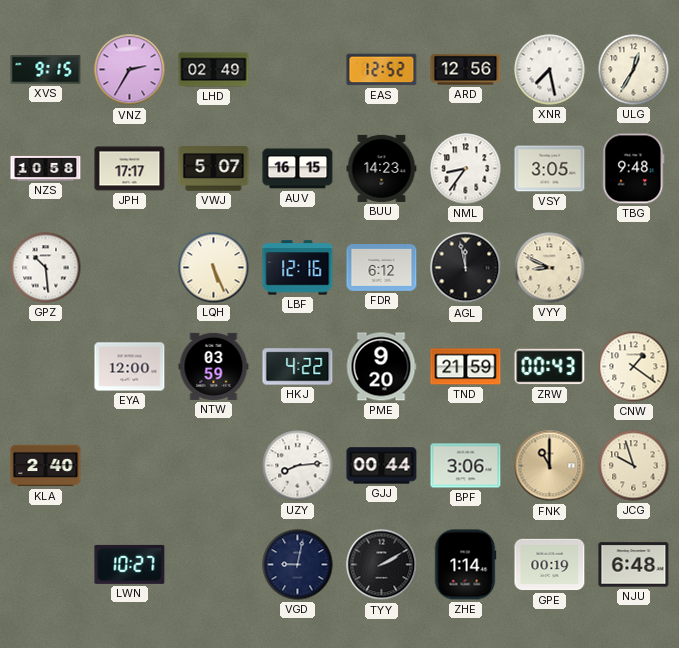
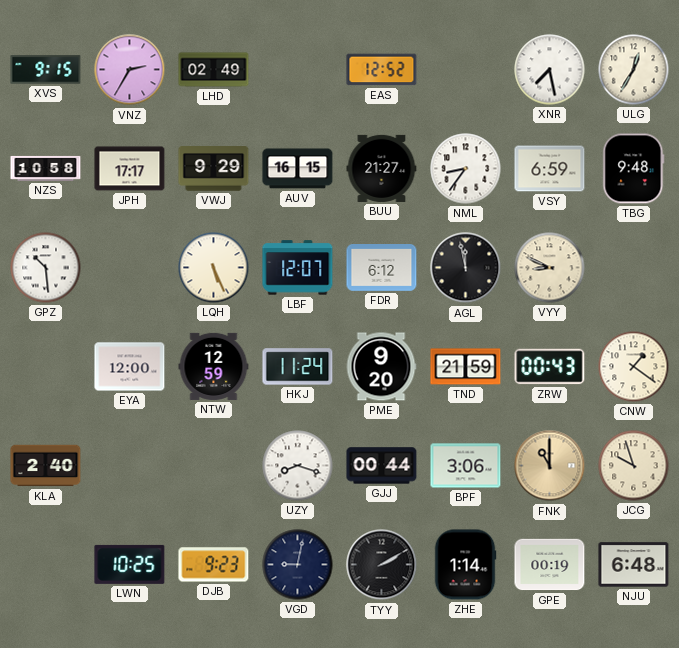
ARD: 12:56 -> none
VWJ: 5:07 -> 9:29
BUU: 14:23 -> 21:27
VSY: 3:05 -> 6:59
LBF: 12:16 -> 12:07
NTW: 03:59 -> 12:59
HKJ: 4:22 -> 11:24
UZY: 8:14 -> 8:18
LWN: 10:27 -> 10:25
DJB: none -> 9:23
